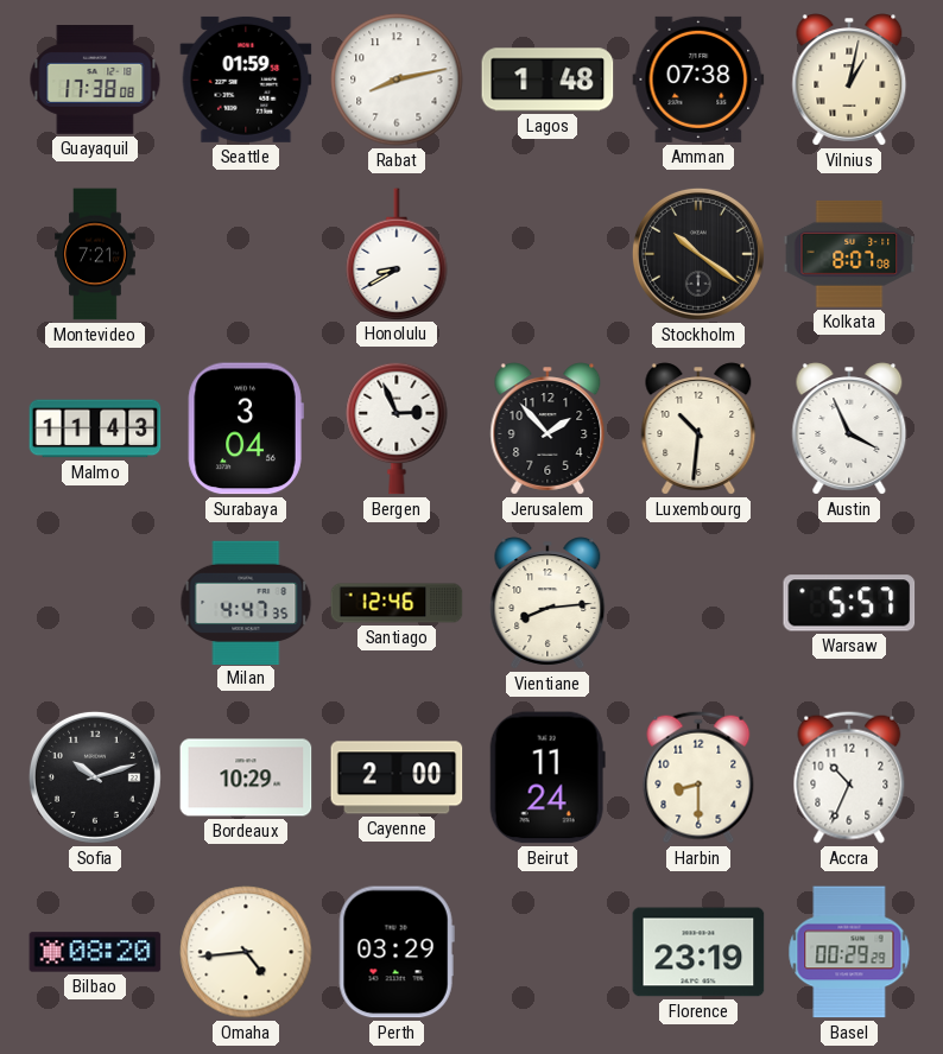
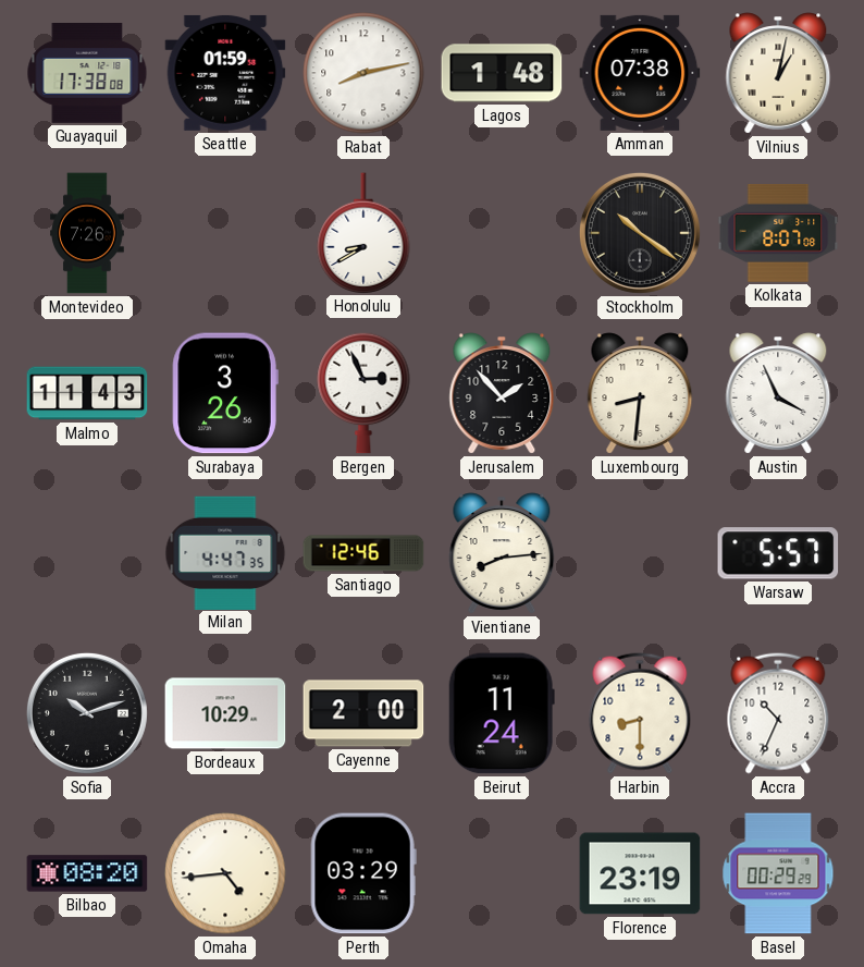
Montevideo: 7:21 -> 7:26
Surabaya: 3:04 -> 3:26
Luxembourg: 10:31 -> 8:31
